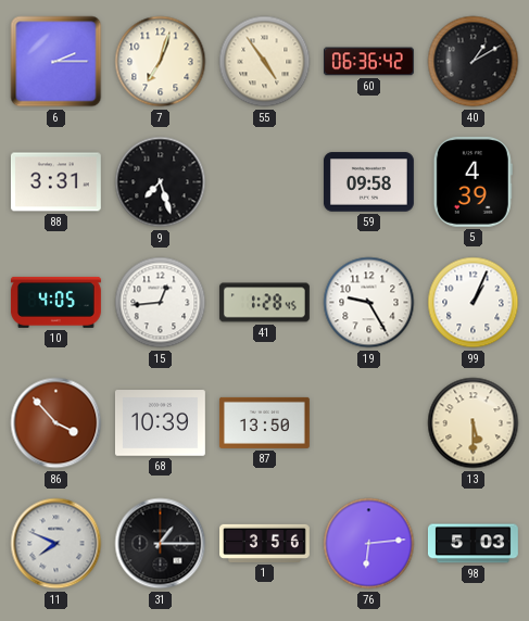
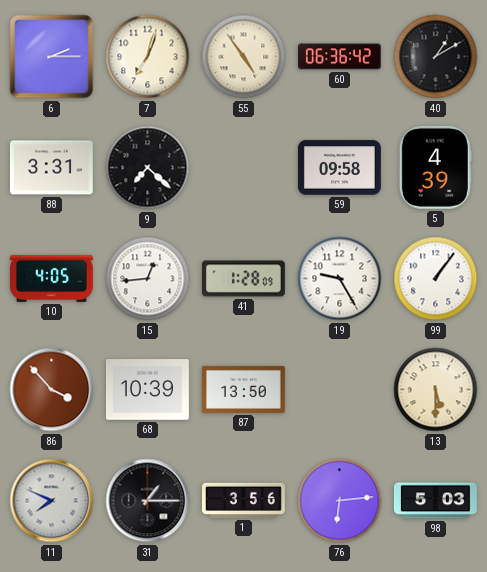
9: 7:27 -> 7:22
41: 1:28:45 -> 1:28:09
99: 1:04 -> 1:06
